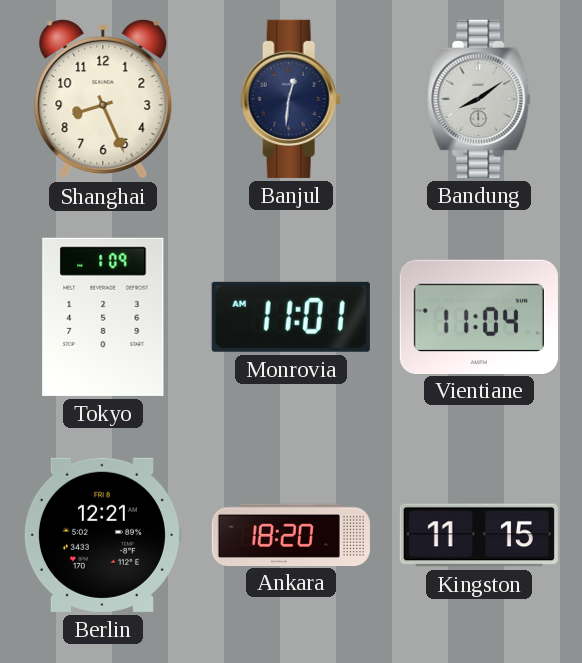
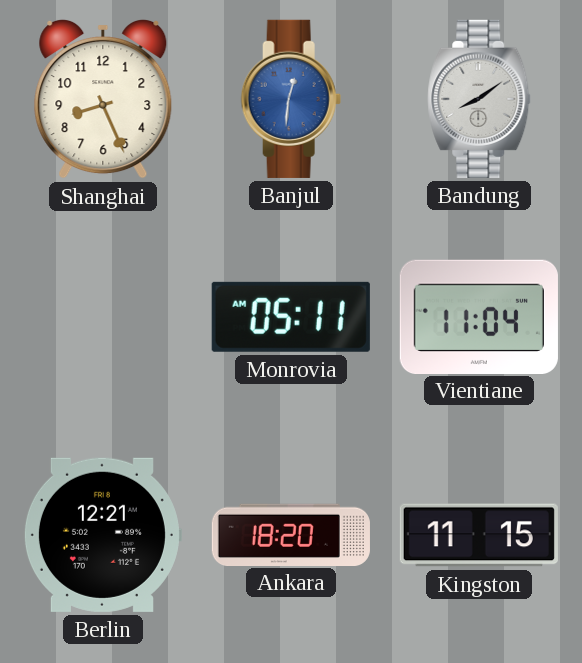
Banjul dial: navy -> blue
Tokyo: 1:09 -> none
Monrovia: 11:01 -> 05:11
